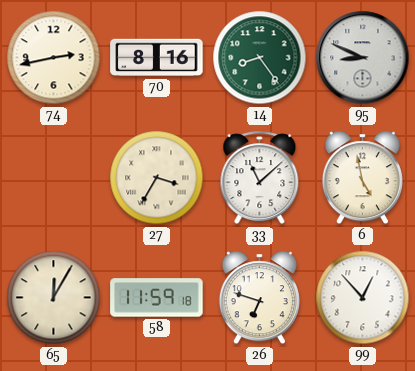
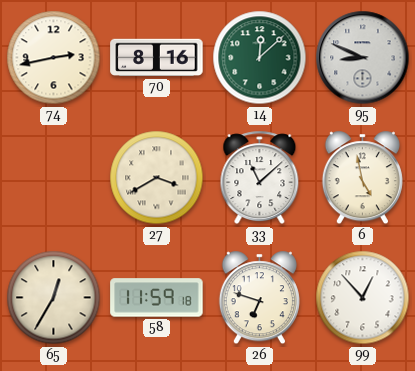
14: 8:24 -> 12:08
27: 3:35 -> 3:40
65: 12:05 -> 12:35
